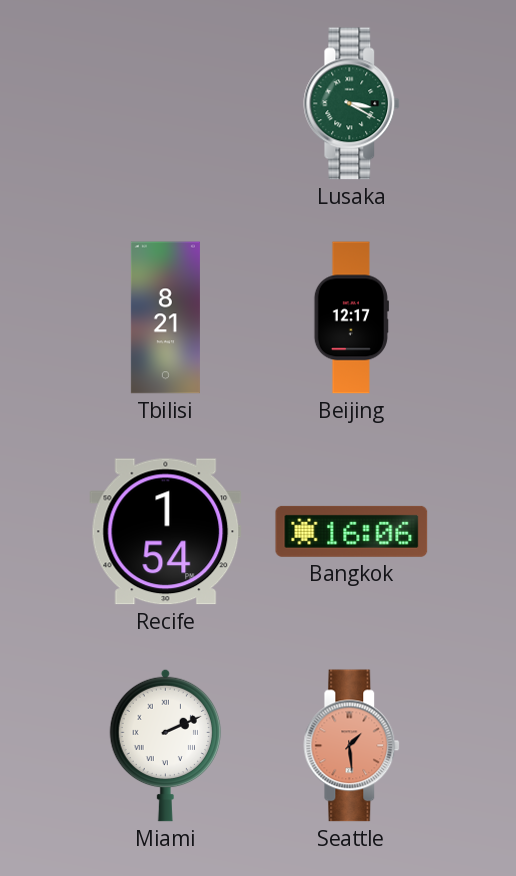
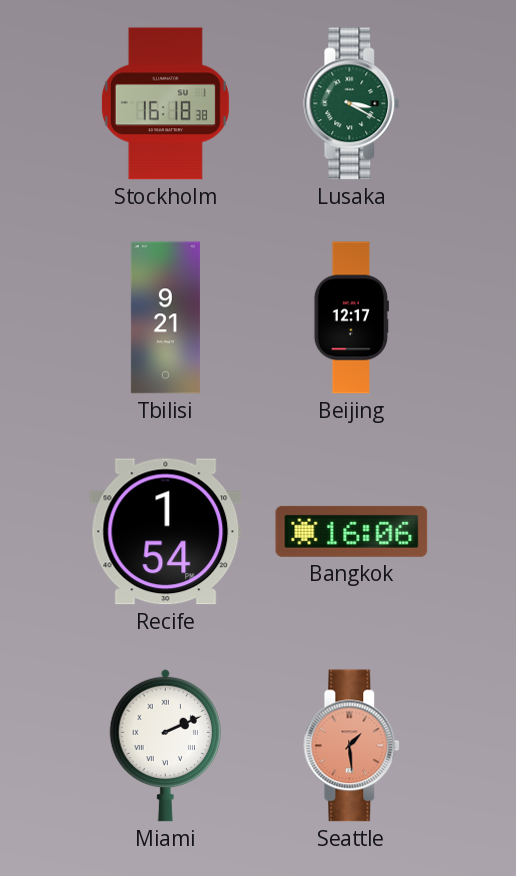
Stockholm: none -> 16:18
Tbilisi: 8:21 -> 9:21
